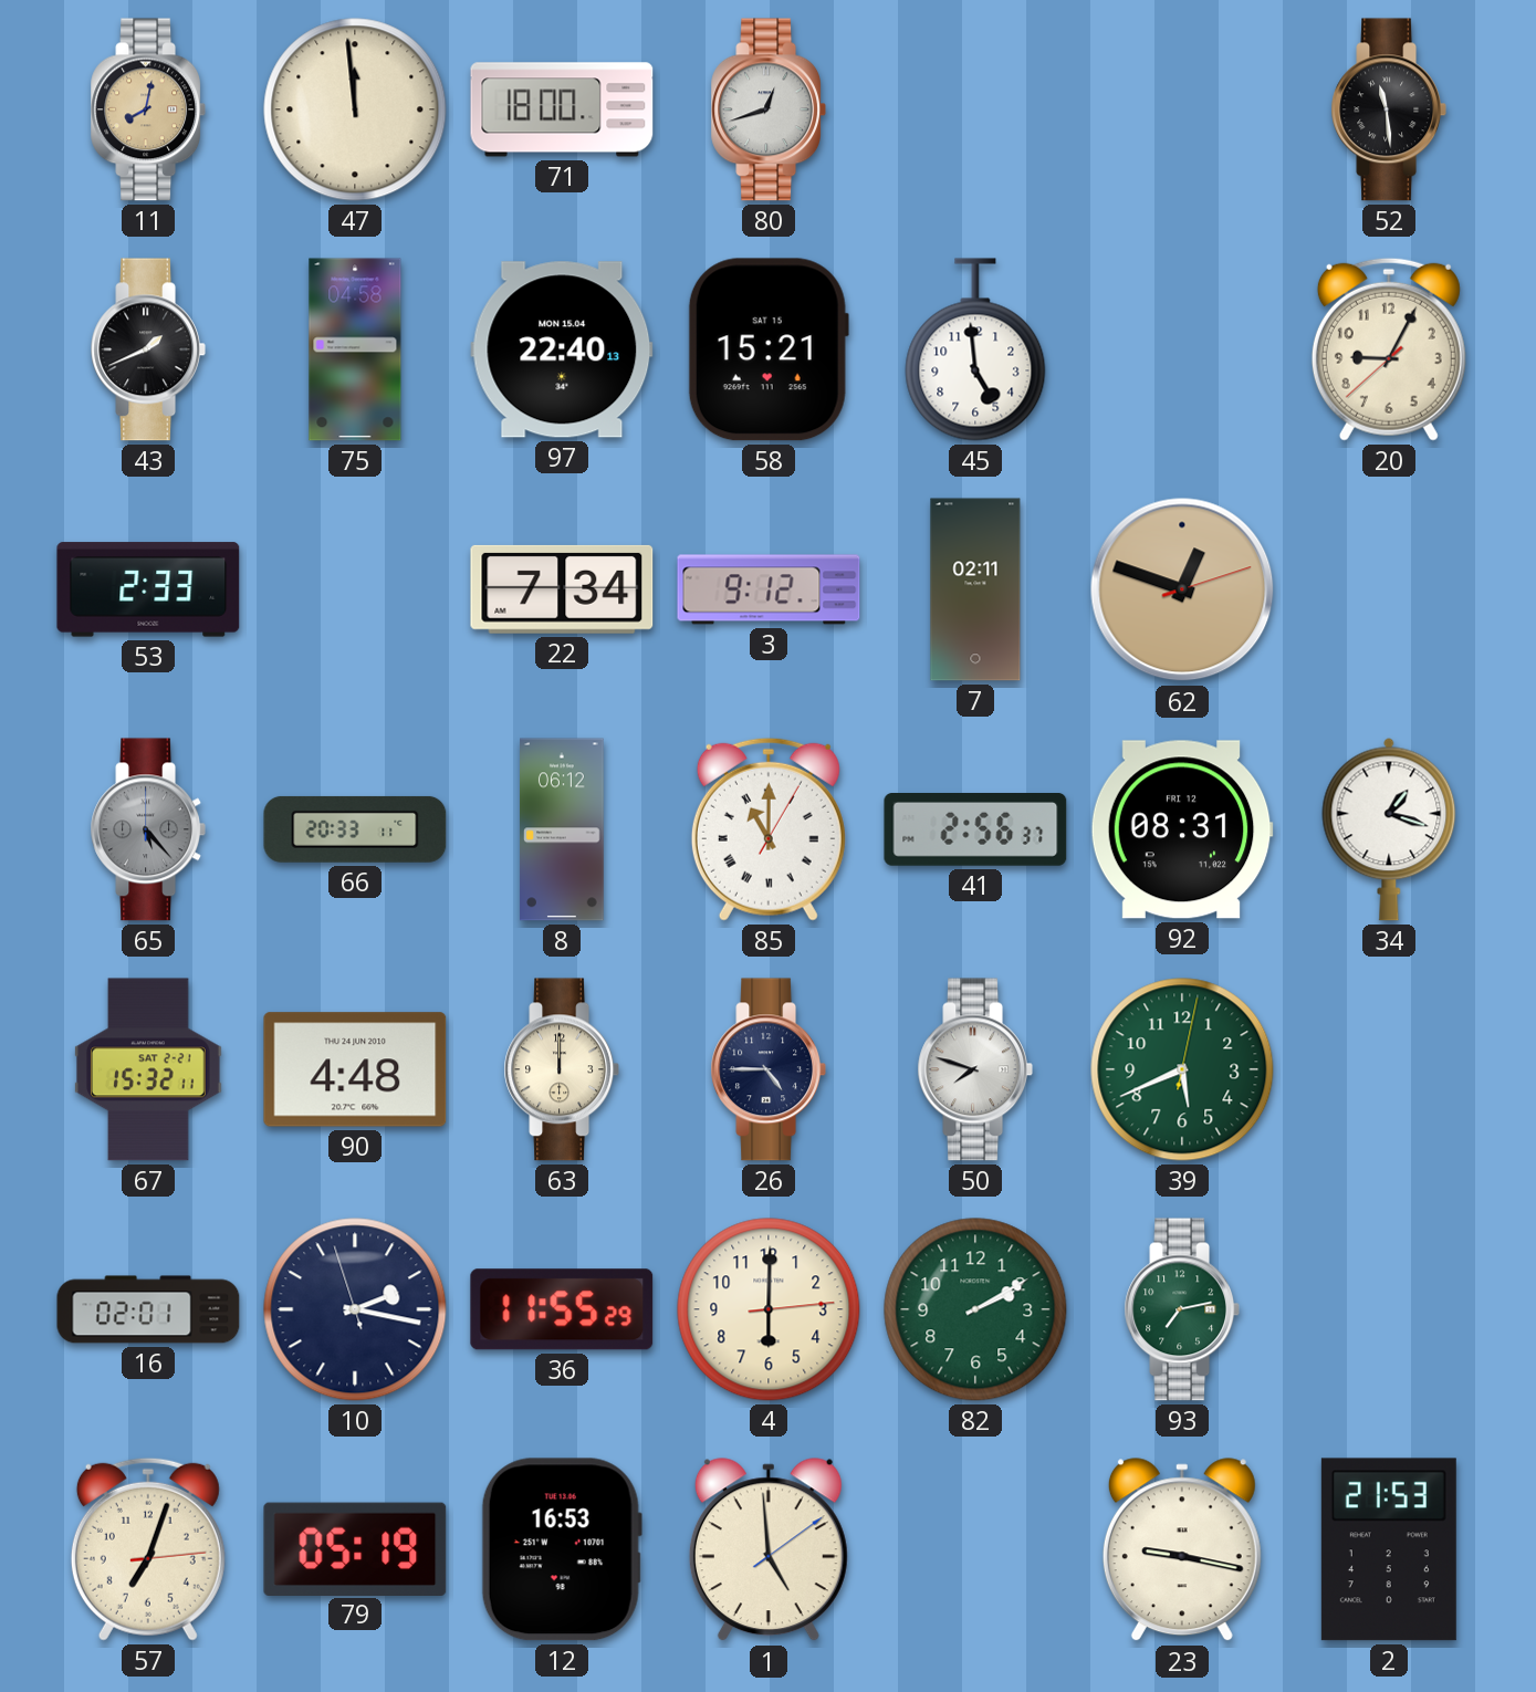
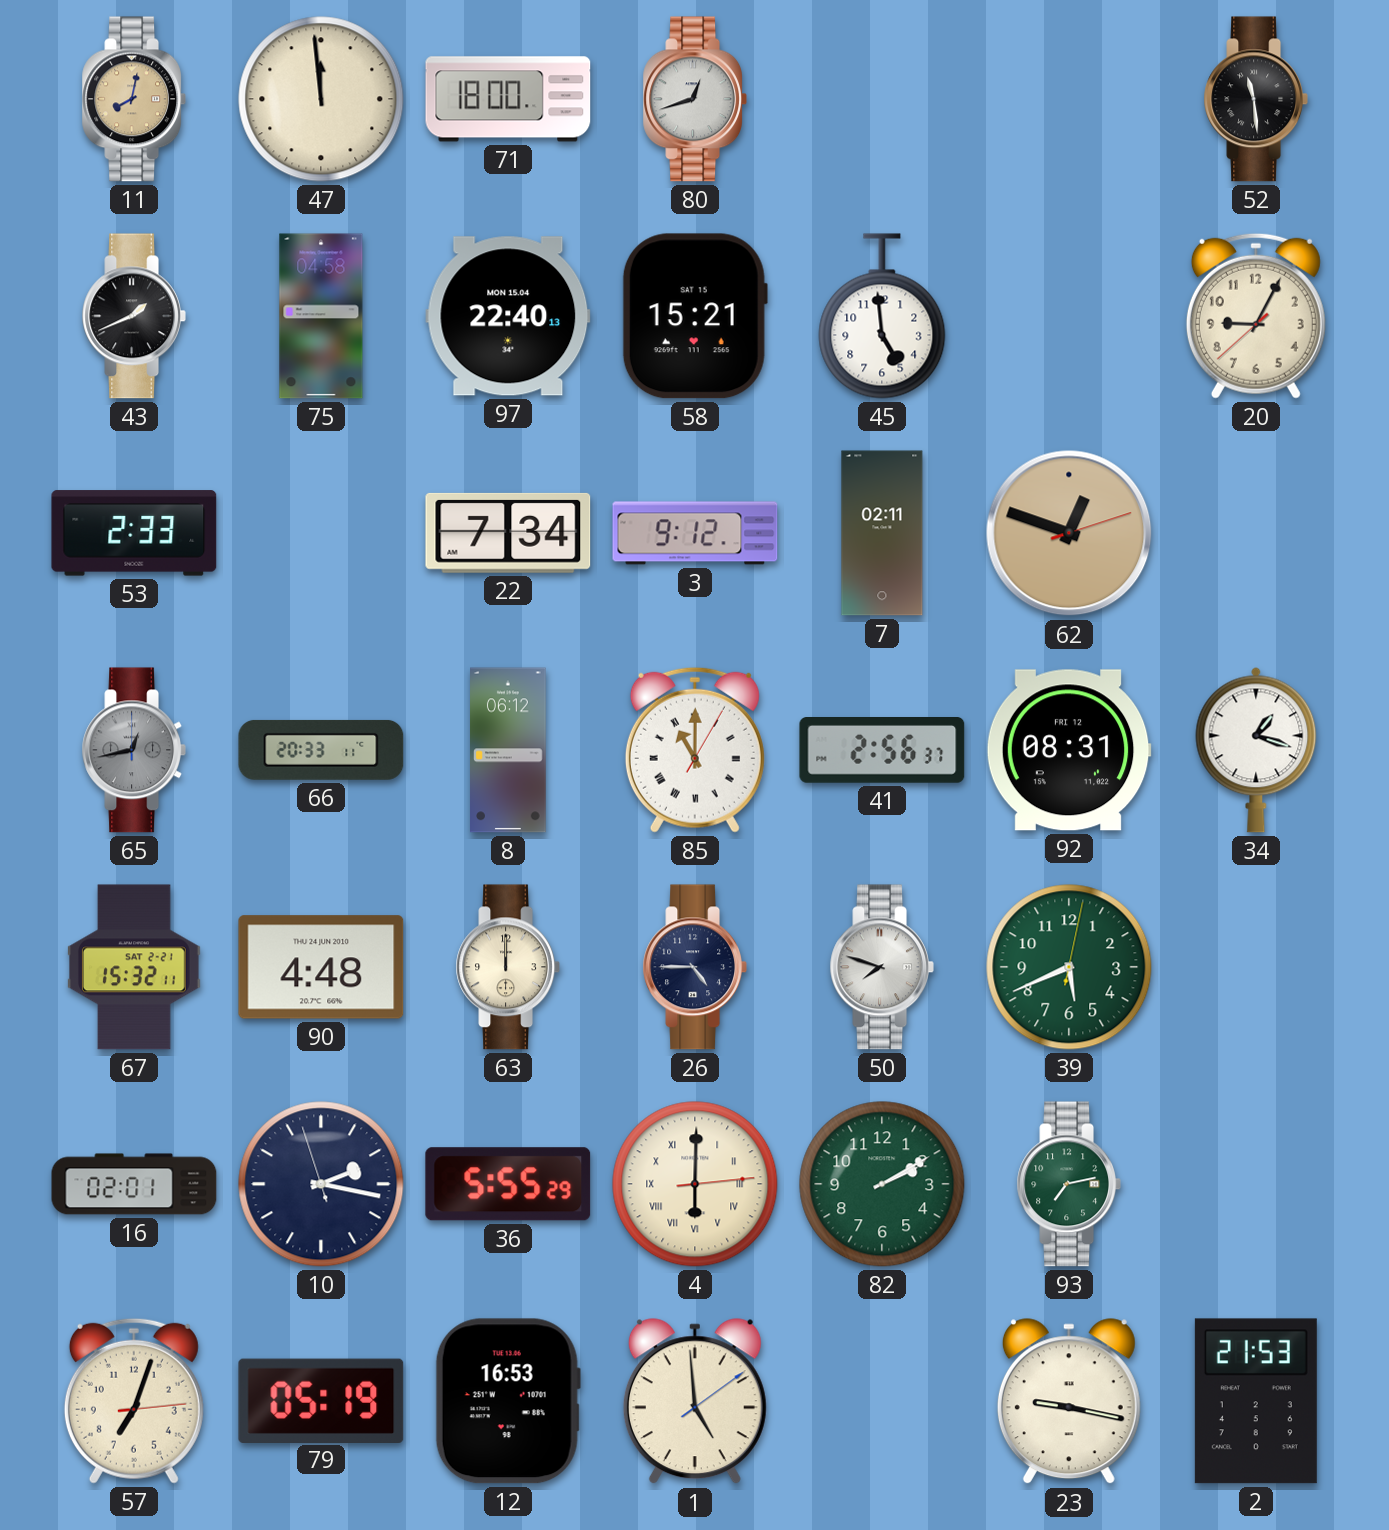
65: 5:23 -> 12:43
36: 11:55 -> 5:55
4 numerals: Arabic -> Roman
